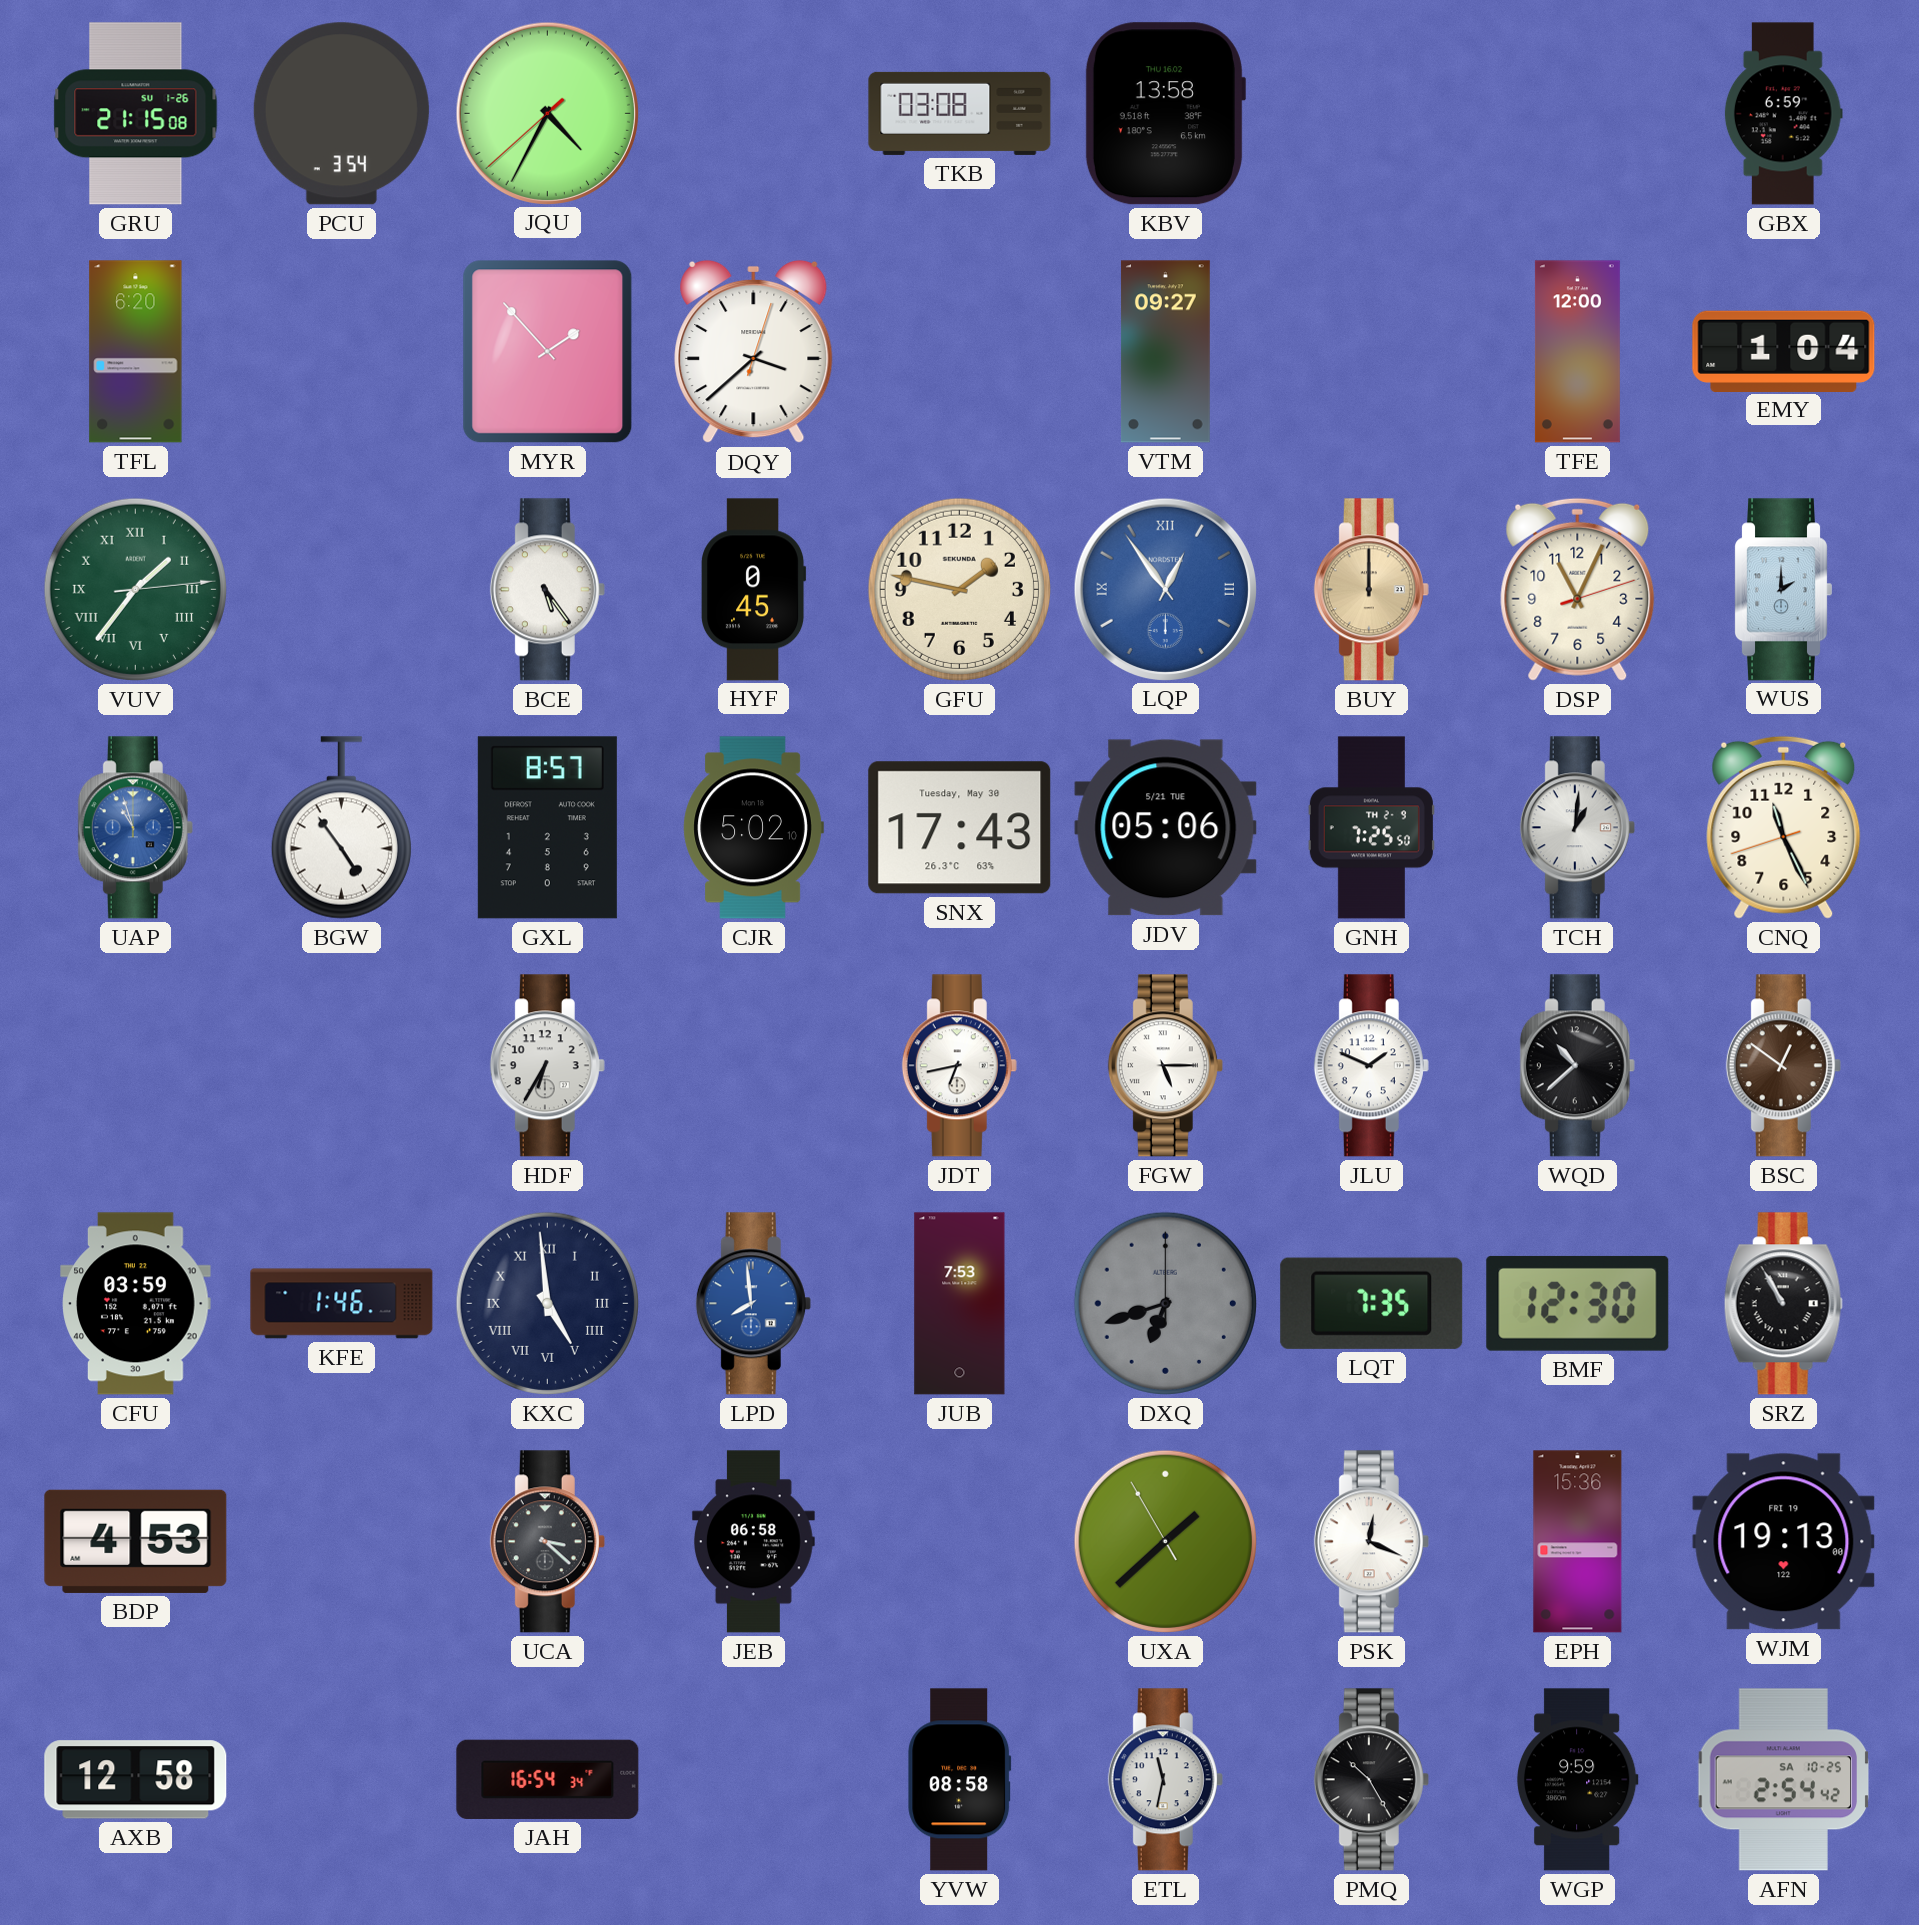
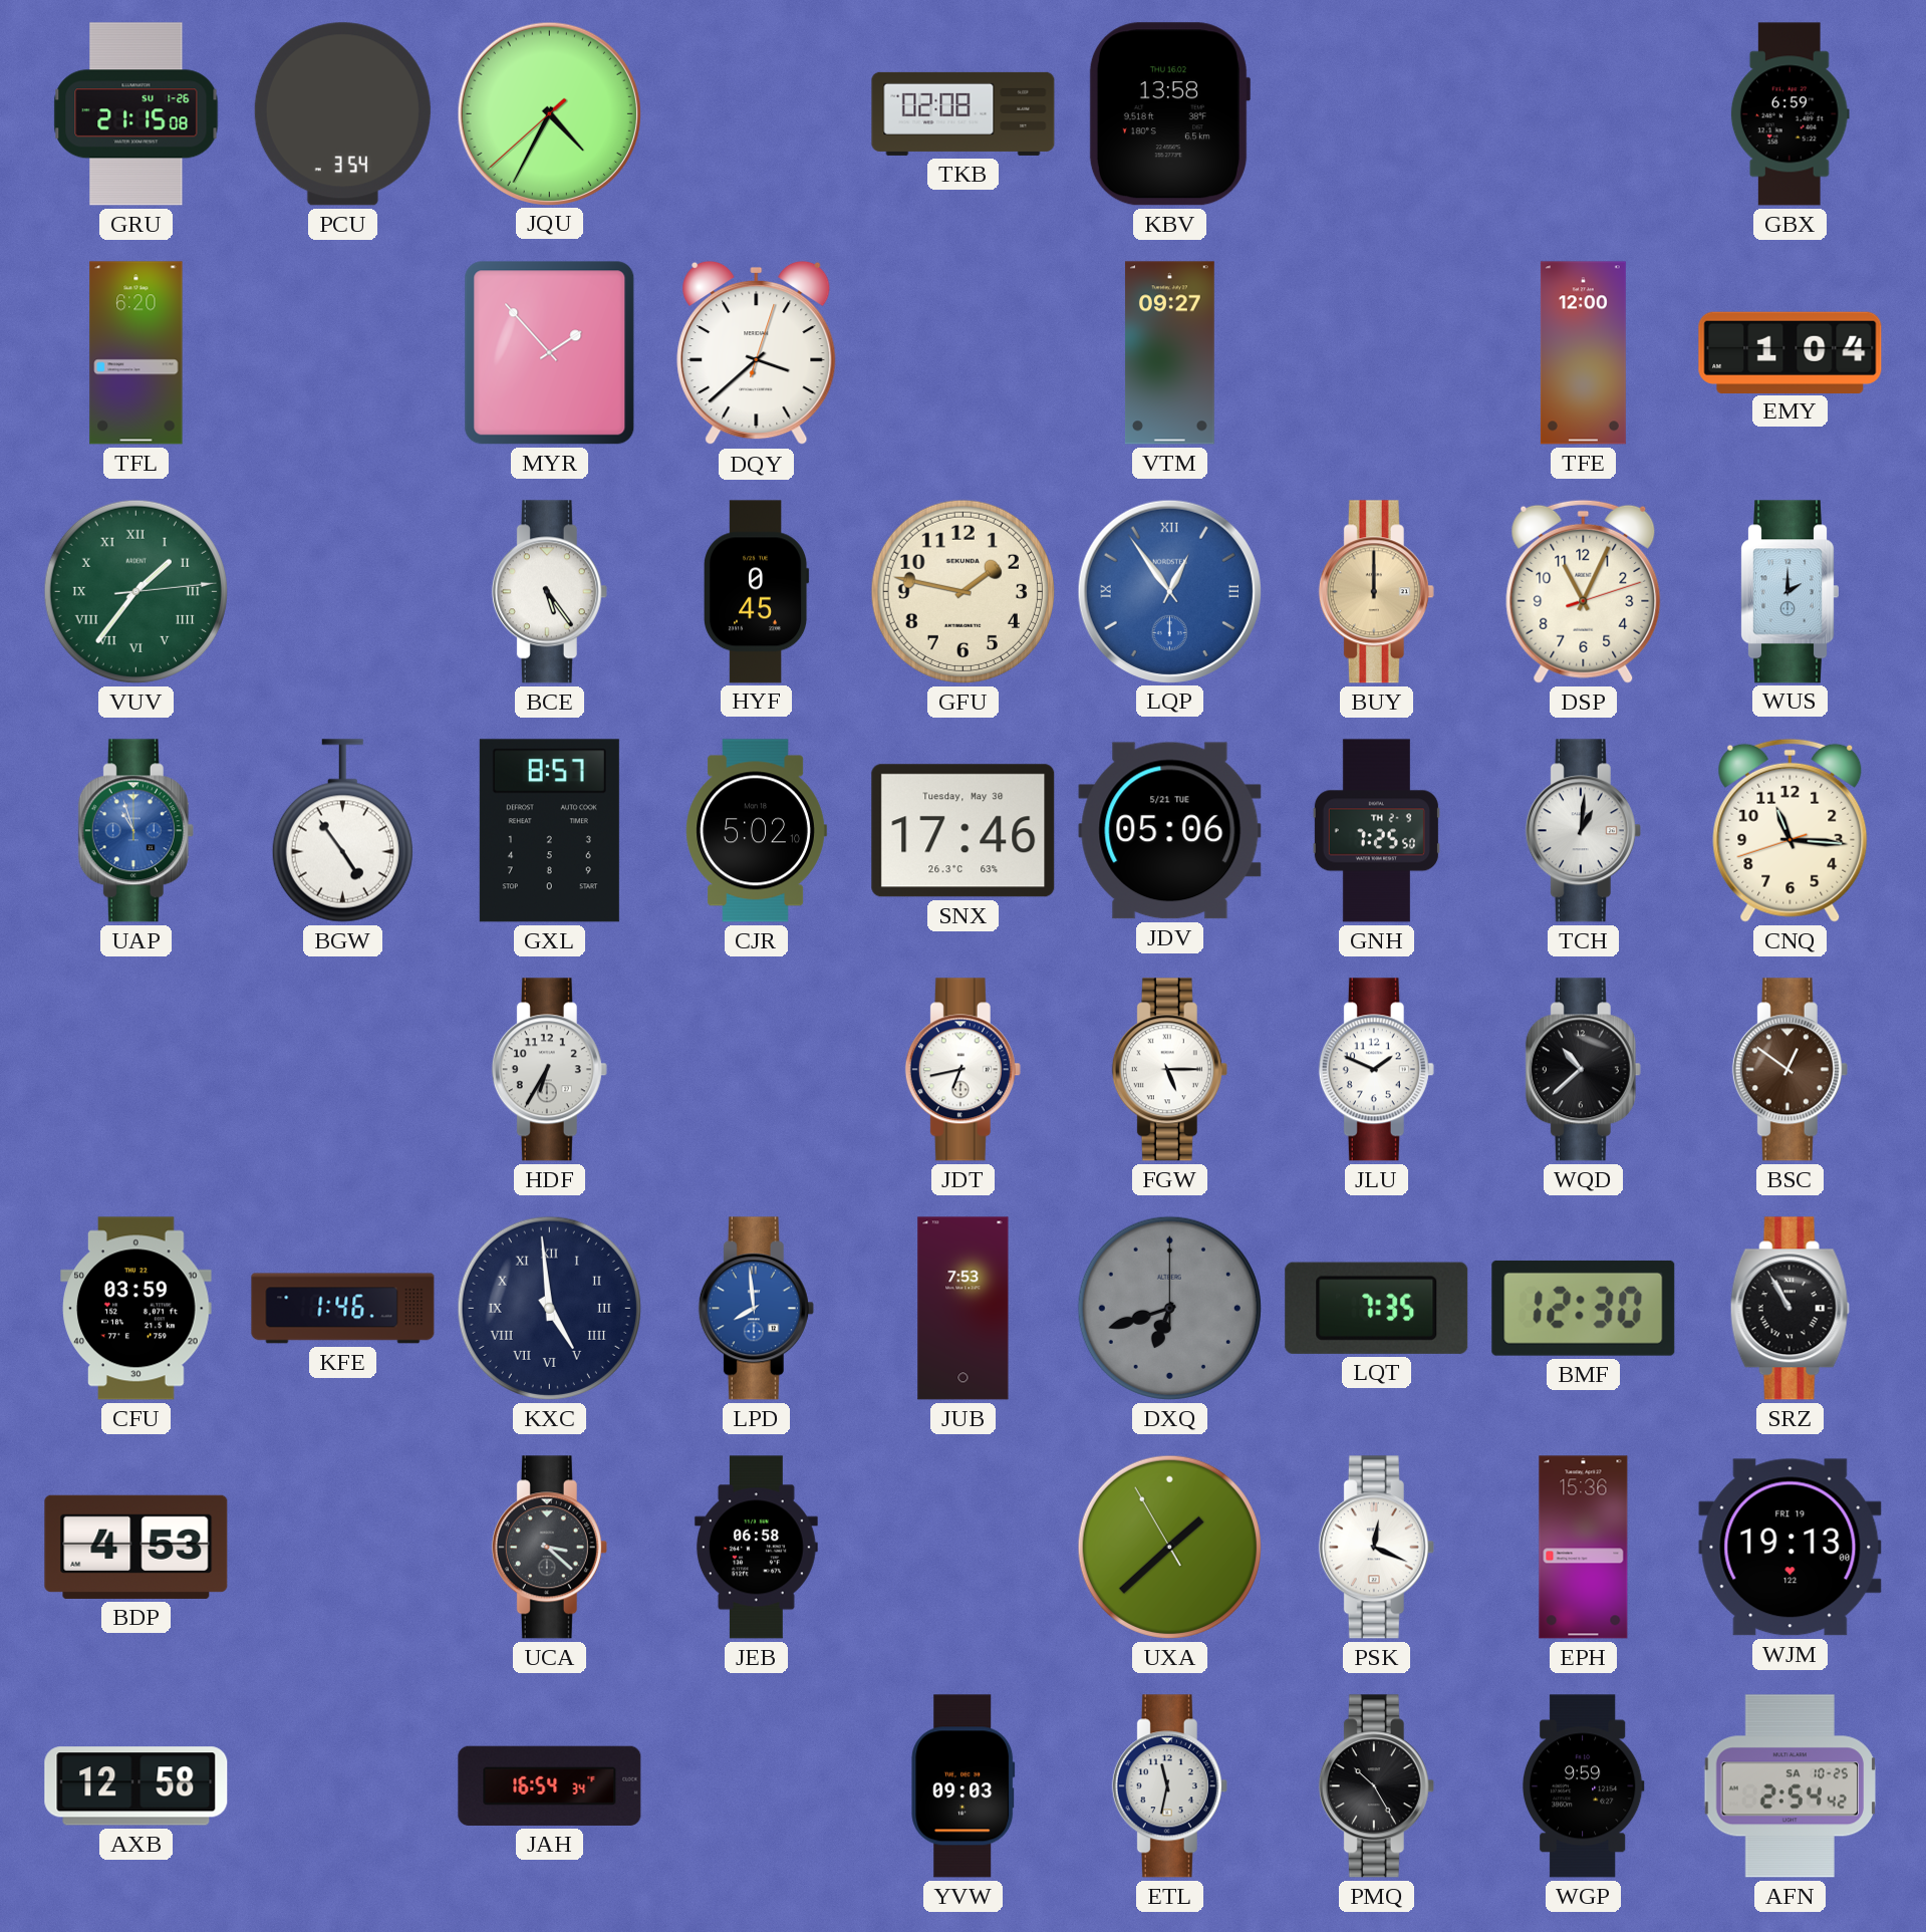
TKB: 03:08 -> 02:08
SNX: 17:43 -> 17:46
CNQ: 11:25 -> 11:15
YVW: 08:58 -> 09:03
